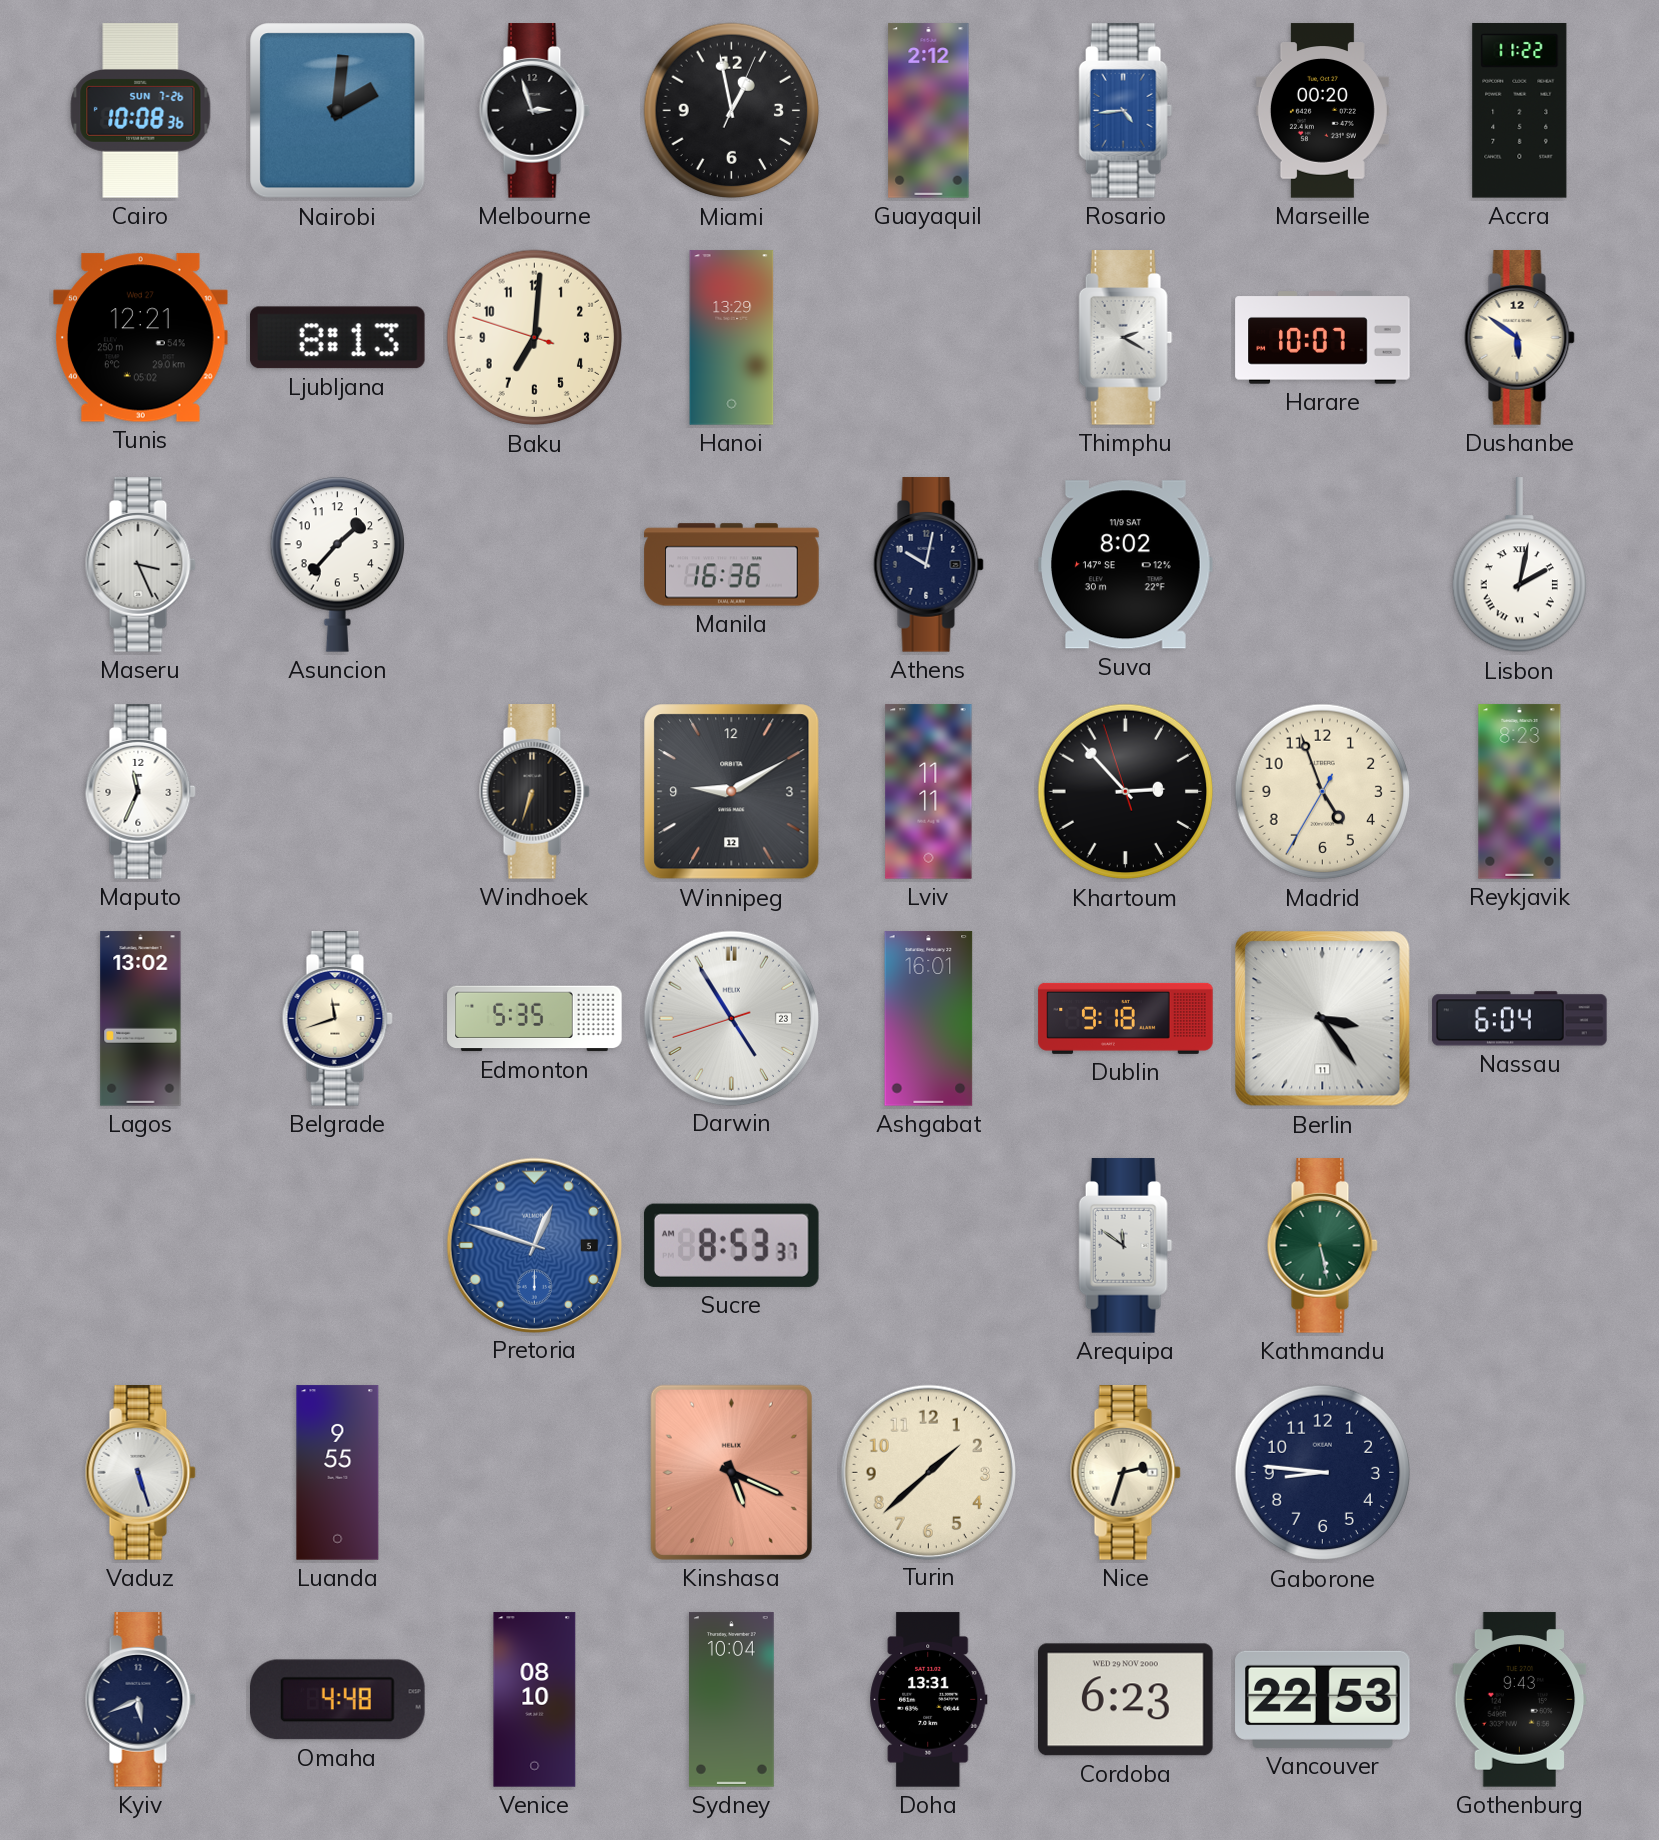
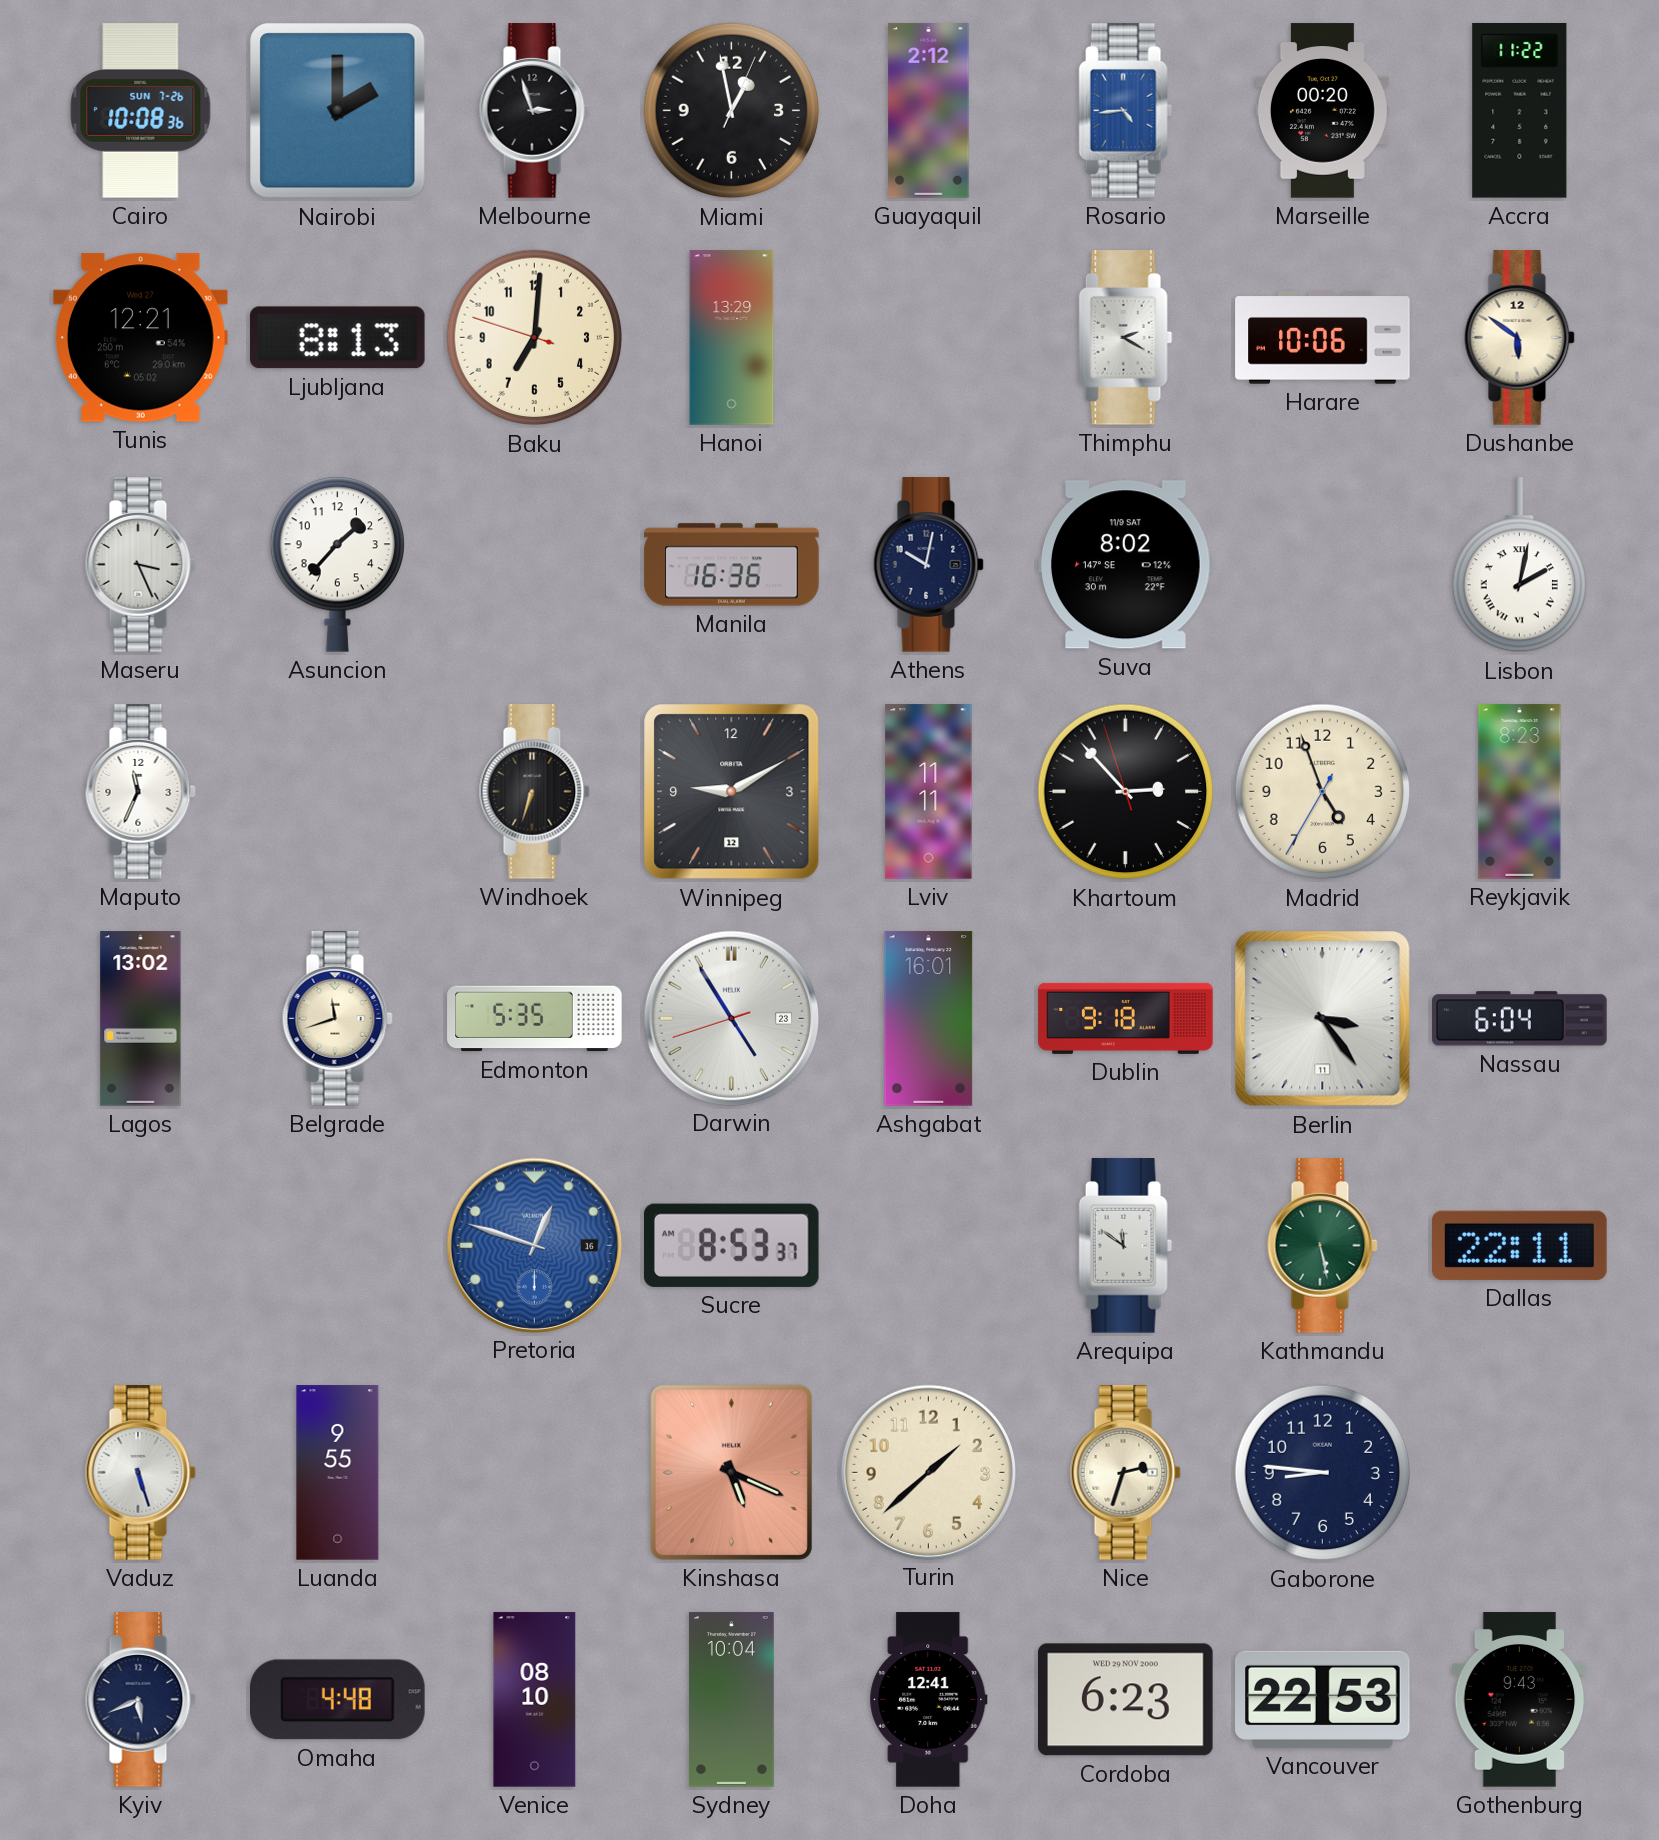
Nairobi: 2:01 -> 2:00
Harare: 10:07 -> 10:06
Pretoria date: 5 -> 16
Dallas: none -> 22:11
Doha: 13:31 -> 12:41
